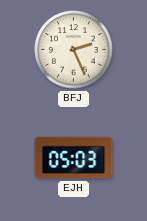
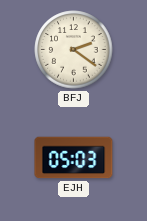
BFJ: 2:26 -> 2:21
